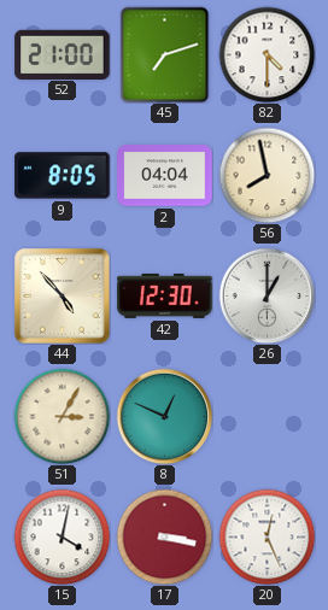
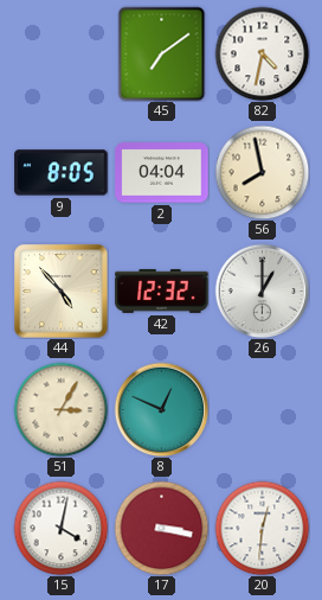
52: 21:00 -> none
45: 7:12 -> 7:09
82: 4:30 -> 4:32
42: 12:30 -> 12:32
20: 12:26 -> 12:31
